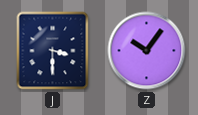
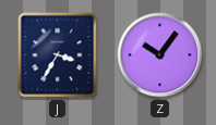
J: 3:30 -> 3:35
